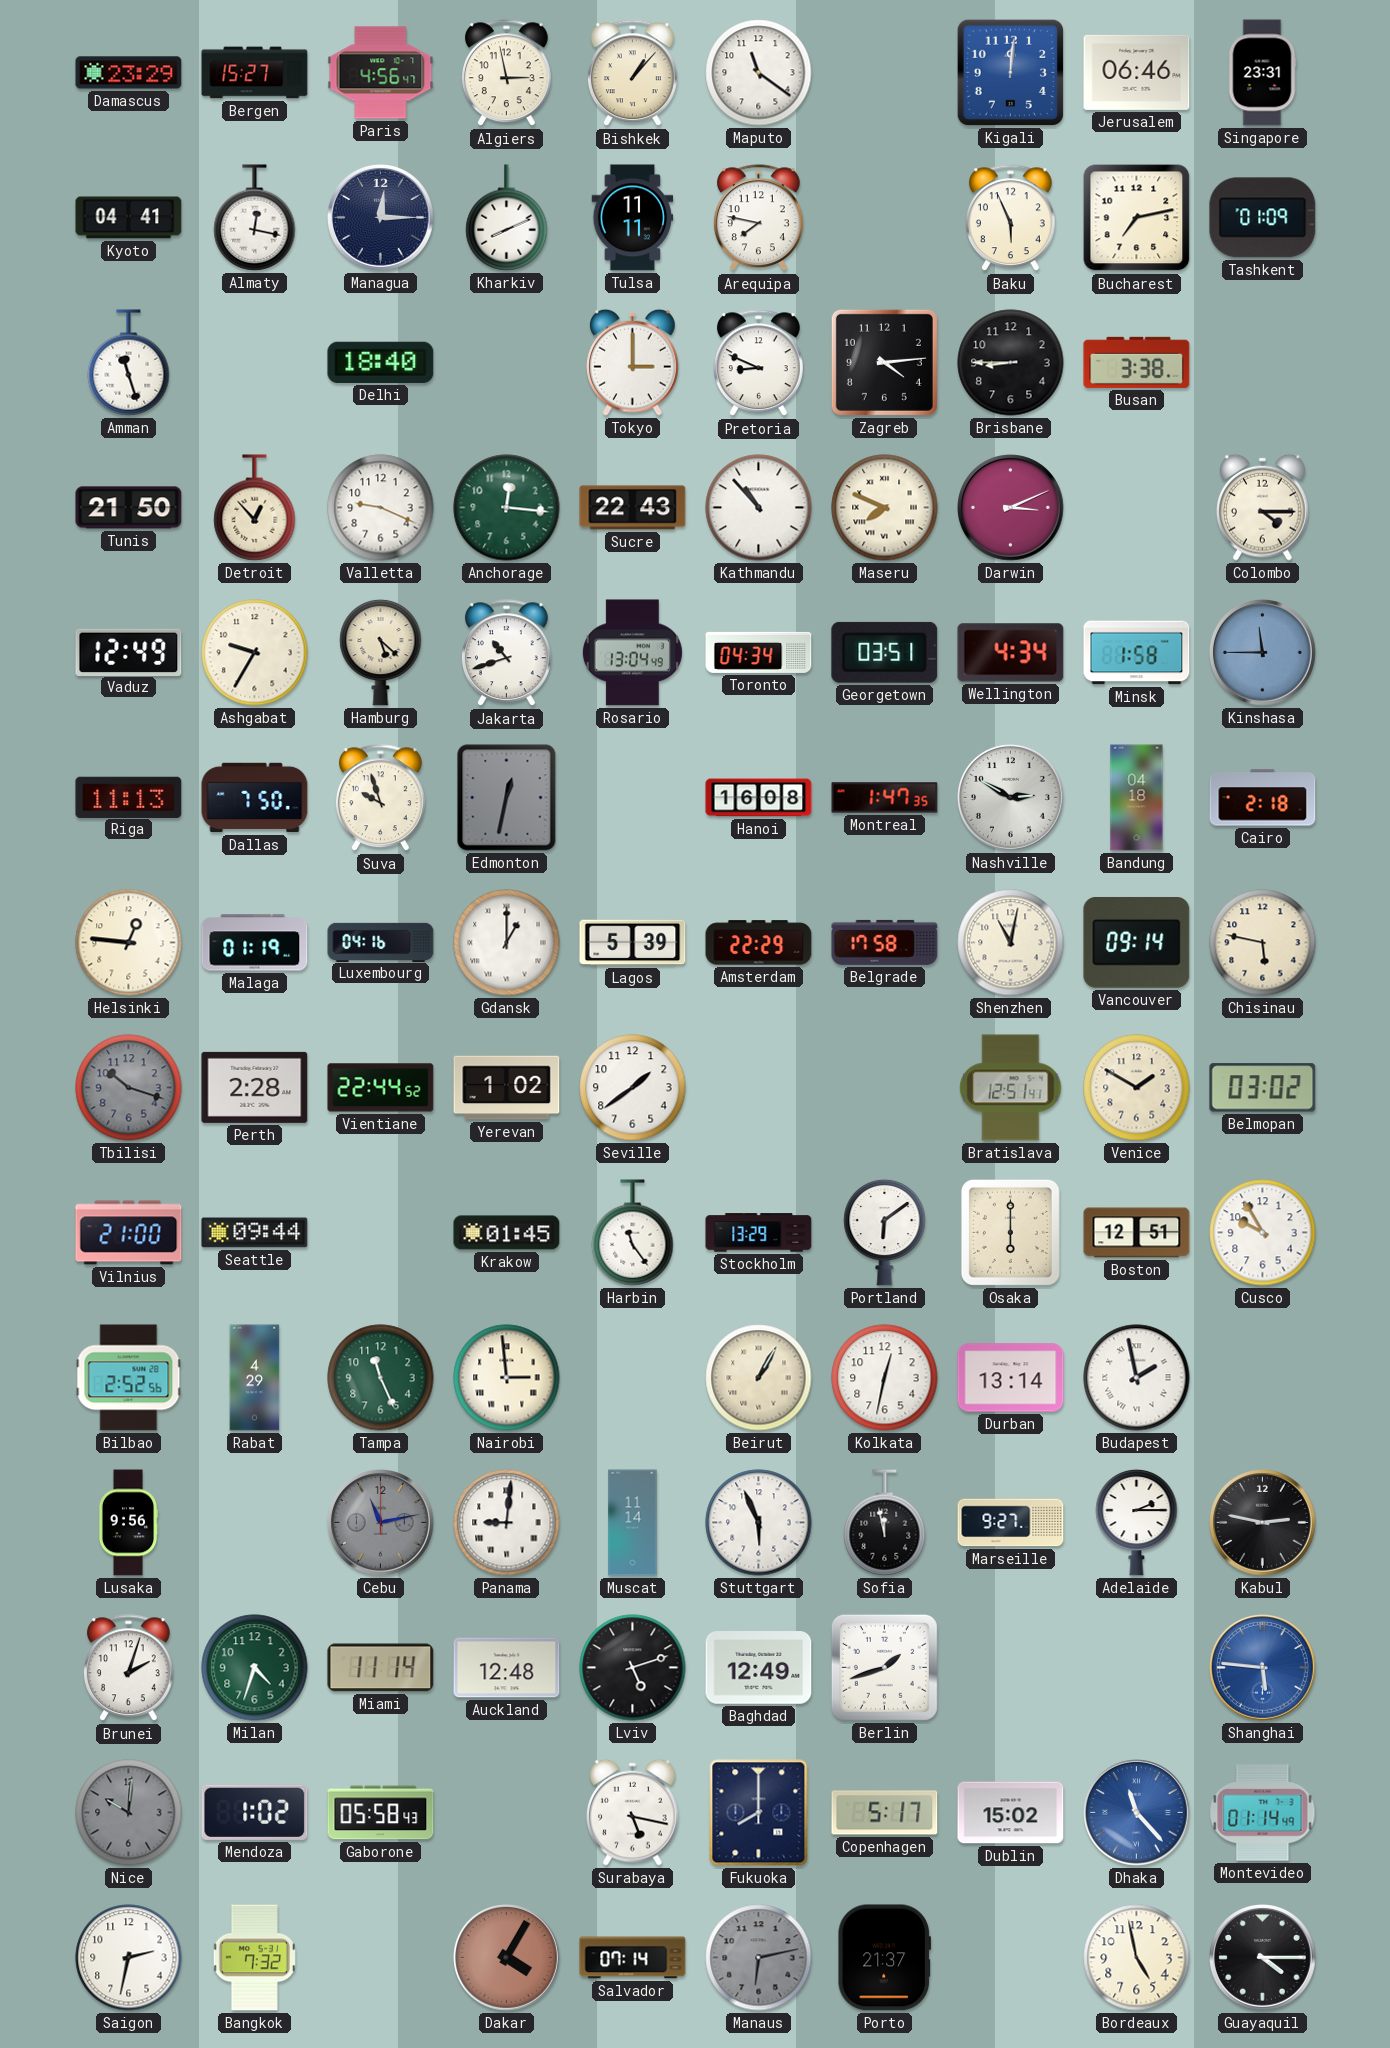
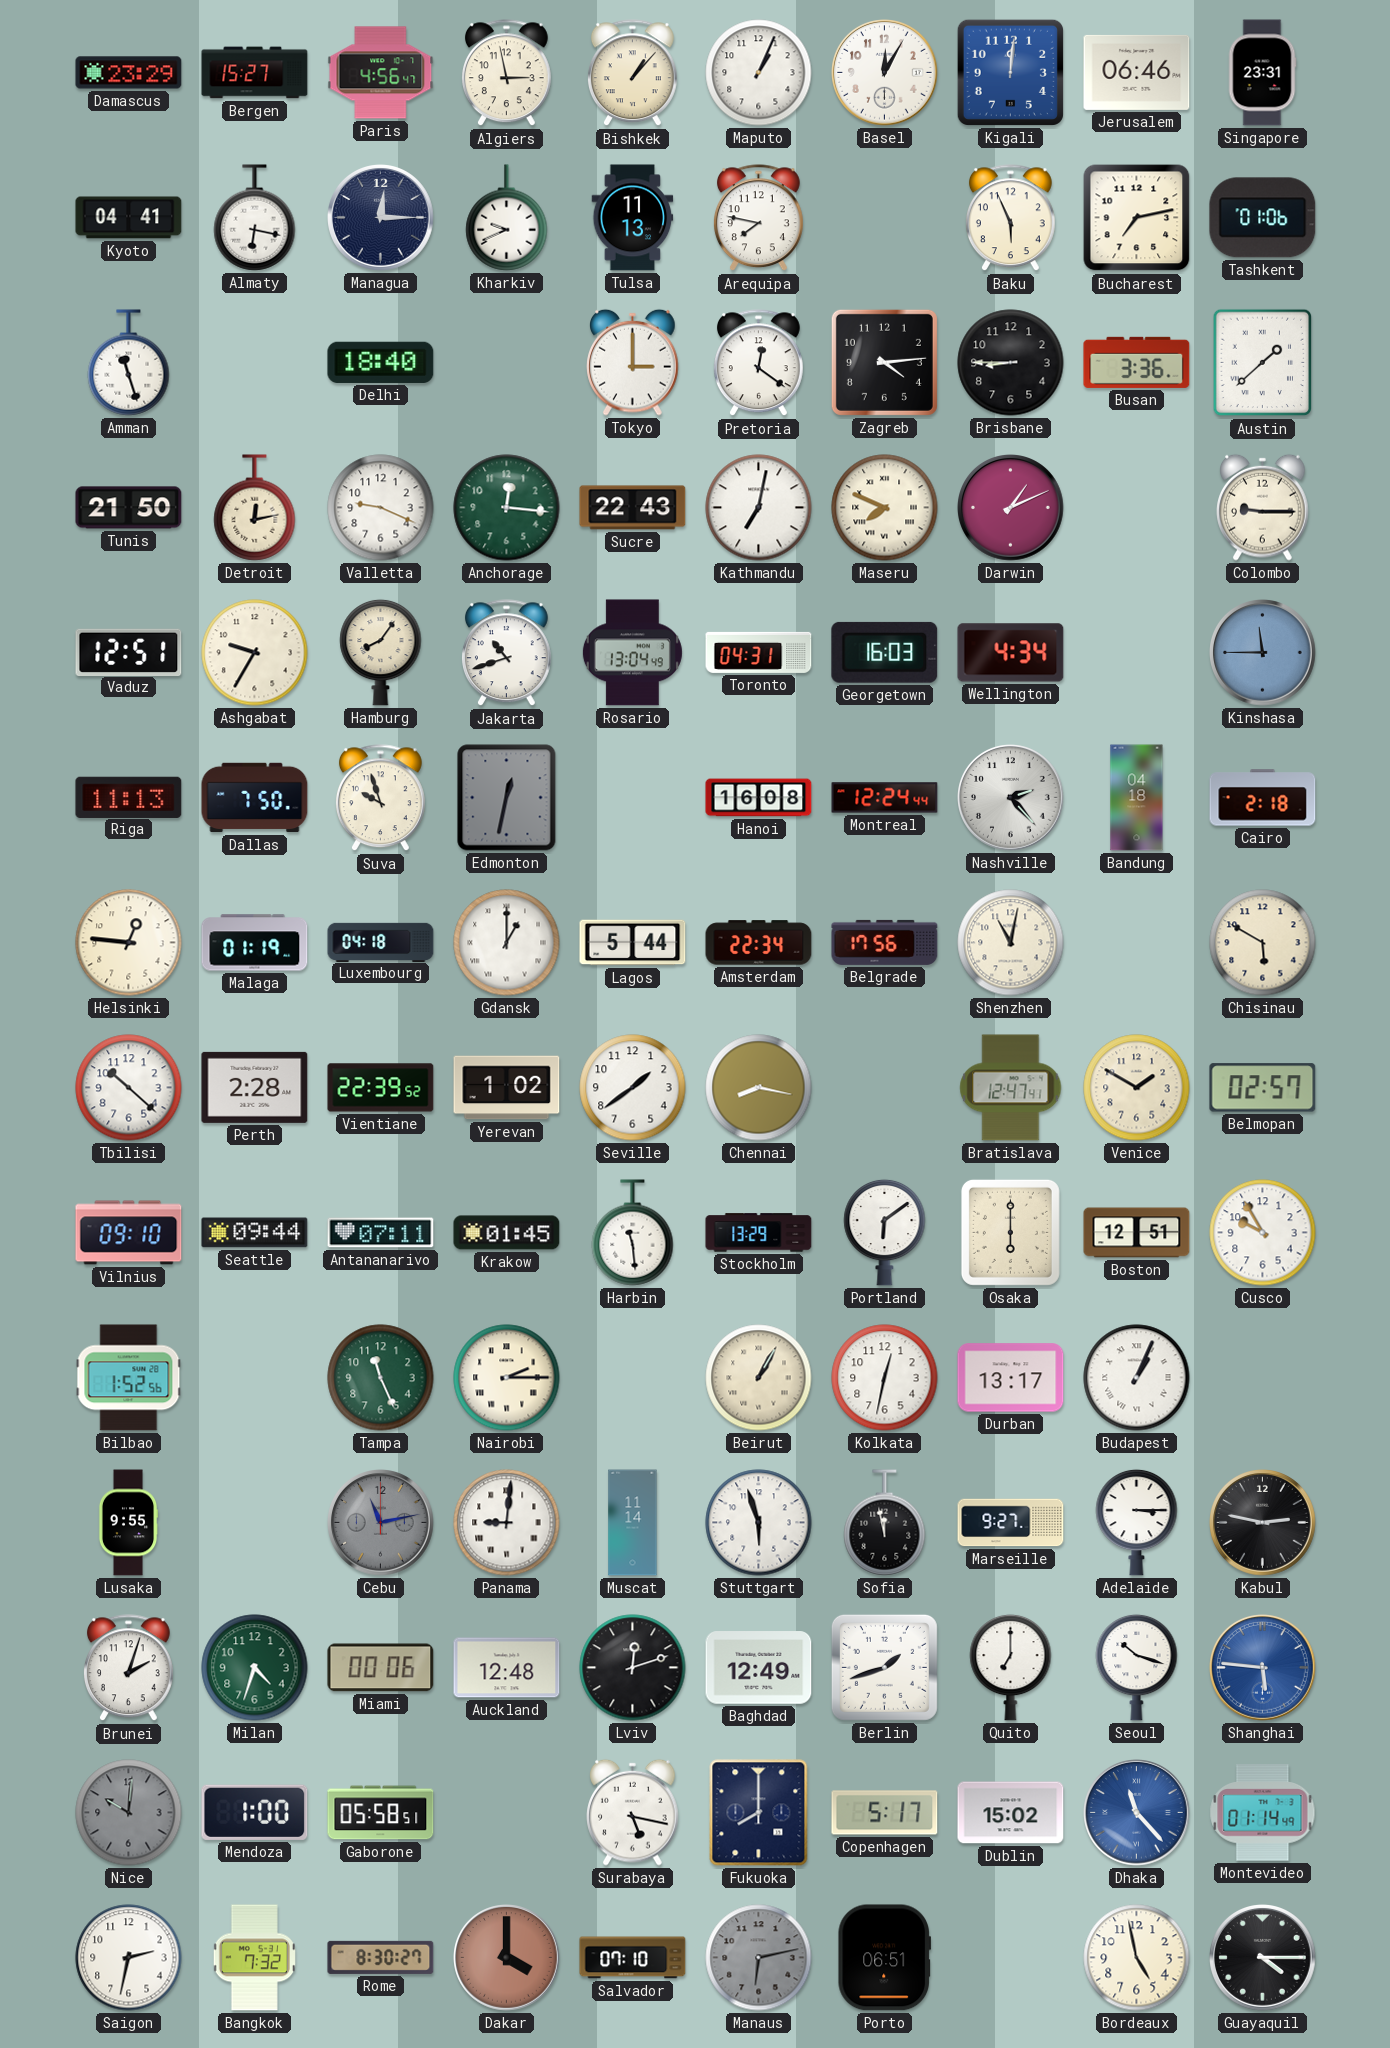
Maputo: 11:21 -> 1:04
Basel: none -> 12:05
Almaty: 12:17 -> 6:17
Kharkiv: 8:11 -> 9:41
Tulsa: 11:11 -> 11:13
Tashkent: 01:09 -> 01:06
Pretoria: 8:49 -> 12:21
Busan: 3:38 -> 3:36
Austin: none -> 1:38
Detroit: 12:53 -> 12:13
Kathmandu: 10:53 -> 7:02
Darwin: 3:11 -> 1:11
Colombo: 4:15 -> 9:15
Vaduz: 12:49 -> 12:51
Hamburg: 5:22 -> 8:06
Toronto: 04:34 -> 04:31
Georgetown: 03:51 -> 16:03
Minsk: 1:58 -> none
Montreal: 1:47 -> 12:24
Nashville: 2:50 -> 2:23
Luxembourg: 04:16 -> 04:18
Lagos: 5:39 -> 5:44
Amsterdam: 22:29 -> 22:34
Belgrade: 17:58 -> 17:56
Vancouver: 09:14 -> none
Chisinau: 5:47 -> 5:50
Tbilisi: 10:18 -> 10:22
Tbilisi dial: grey -> white
Vientiane: 22:44 -> 22:39
Chennai: none -> 8:17
Bratislava: 12:51 -> 12:47
Belmopan: 03:02 -> 02:57
Vilnius: 21:00 -> 09:10
Antananarivo: none -> 07:11
Harbin: 11:24 -> 11:29
Bilbao: 2:52 -> 1:52
Rabat: 4:29 -> none
Nairobi: 2:59 -> 2:15
Durban: 13:14 -> 13:17
Budapest: 1:58 -> 1:04
Lusaka: 9:56 -> 9:55
Stuttgart: 5:56 -> 5:57
Adelaide: 2:15 -> 3:15
Miami: 11:14 -> 00:06
Lviv: 5:12 -> 12:12
Quito: none -> 7:00
Seoul: none -> 10:18
Mendoza: 1:02 -> 1:00
Gaborone: 05:58:43 -> 05:58:51
Rome: none -> 8:30
Dakar: 4:05 -> 4:00
Salvador: 07:14 -> 07:10
Porto: 21:37 -> 06:51
